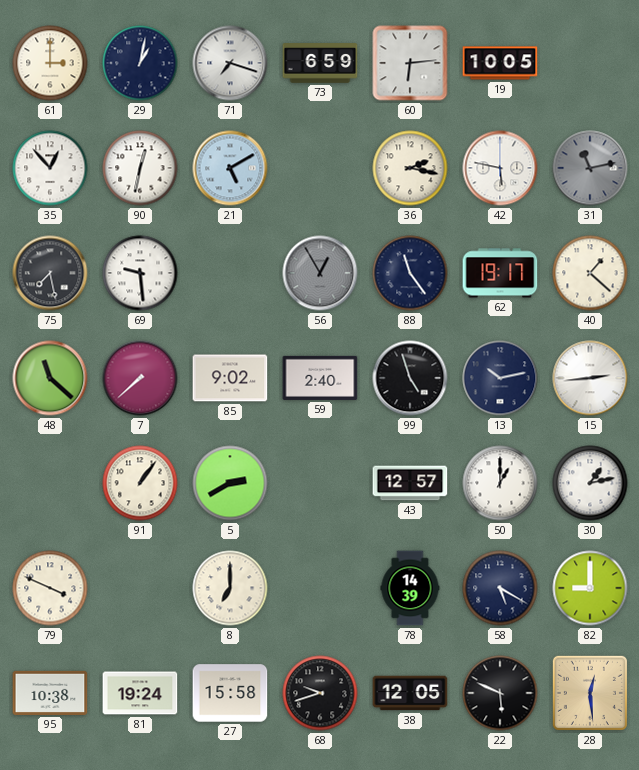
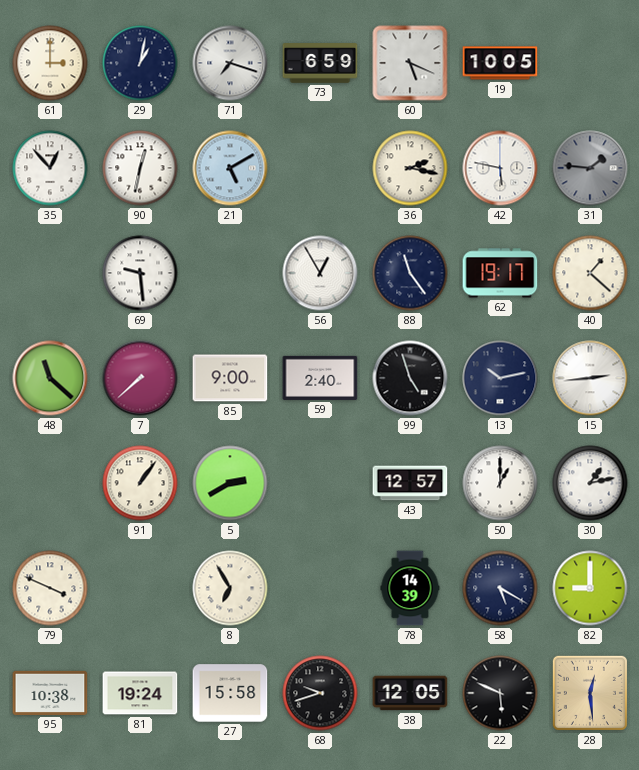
60: 6:14 -> 5:19
31: 11:13 -> 1:46
75: 7:28 -> none
56 dial: grey -> white
85: 9:02 -> 9:00
8: 7:00 -> 6:55
